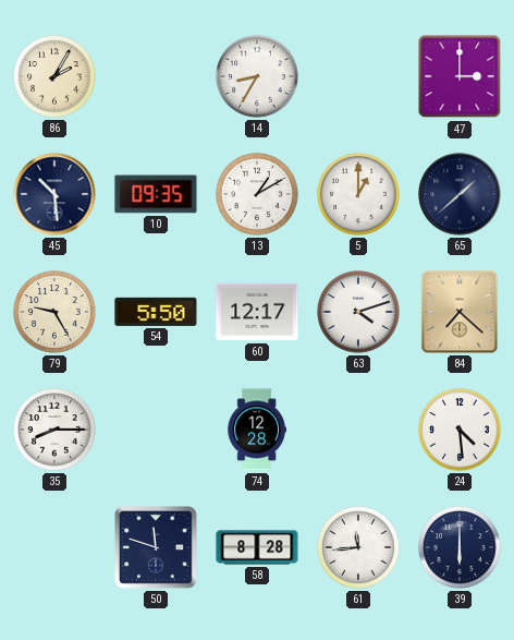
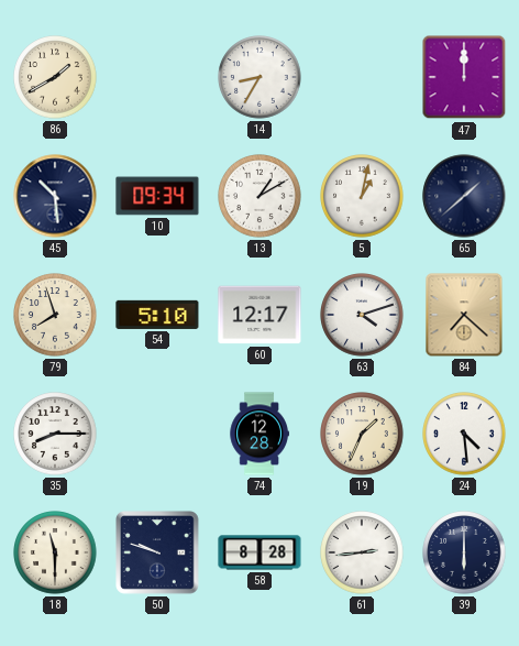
86: 2:05 -> 1:40
47: 3:00 -> 12:00
10: 09:35 -> 09:34
5: 1:00 -> 1:02
79: 9:25 -> 7:57
54: 5:50 -> 5:10
19: none -> 1:34
18: none -> 11:30
50: 11:48 -> 9:48
61: 11:44 -> 2:44
